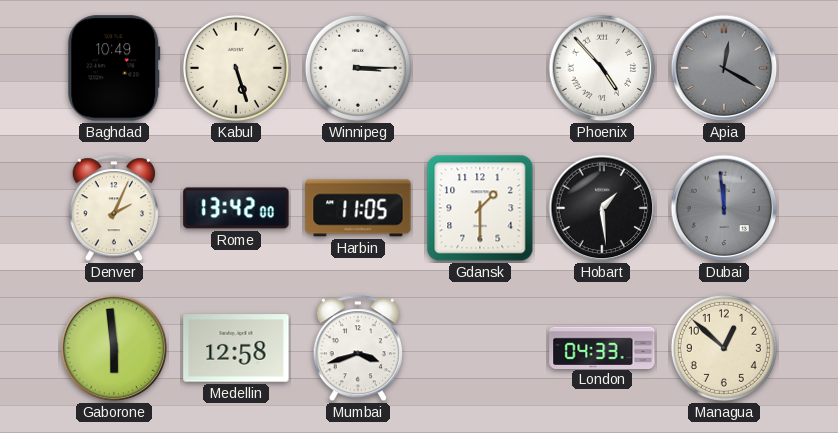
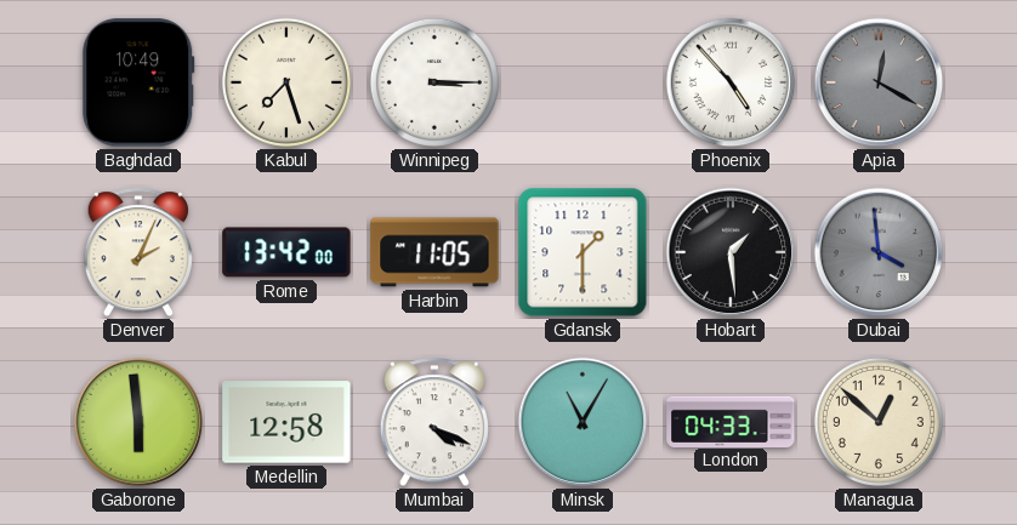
Kabul: 5:27 -> 7:27
Dubai: 11:59 -> 3:59
Mumbai: 3:42 -> 4:19
Minsk: none -> 11:05
